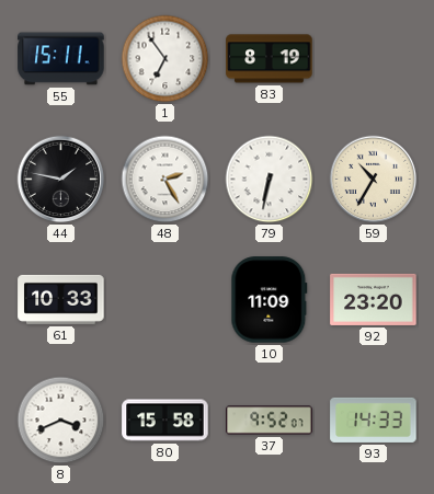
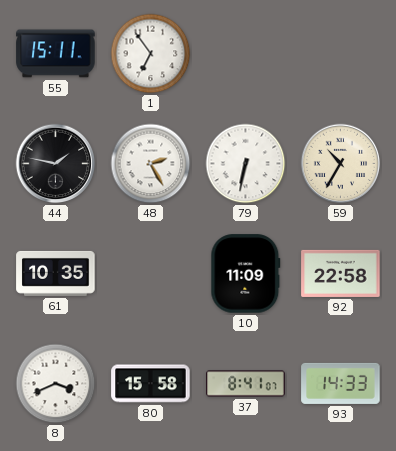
83: 8:19 -> none
61: 10:33 -> 10:35
92: 23:20 -> 22:58
37: 9:52 -> 8:41
